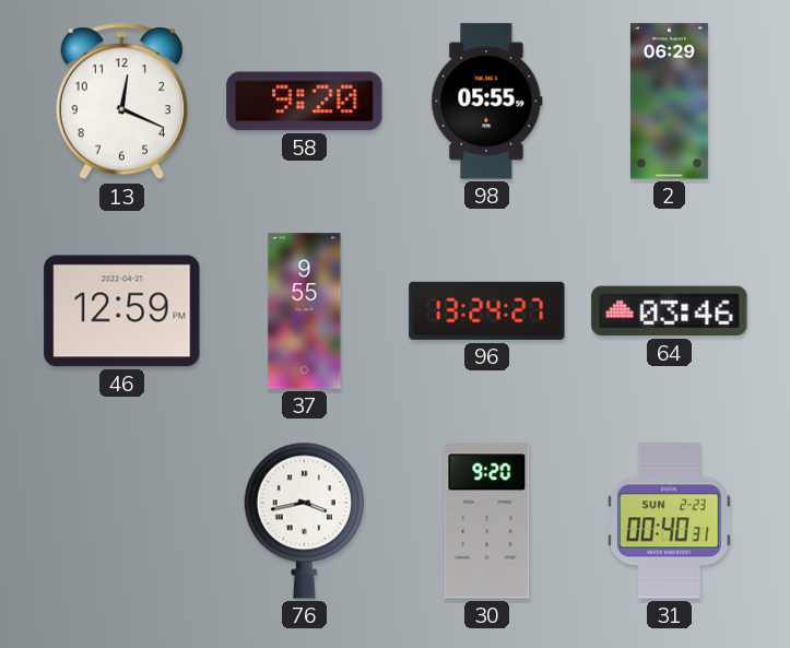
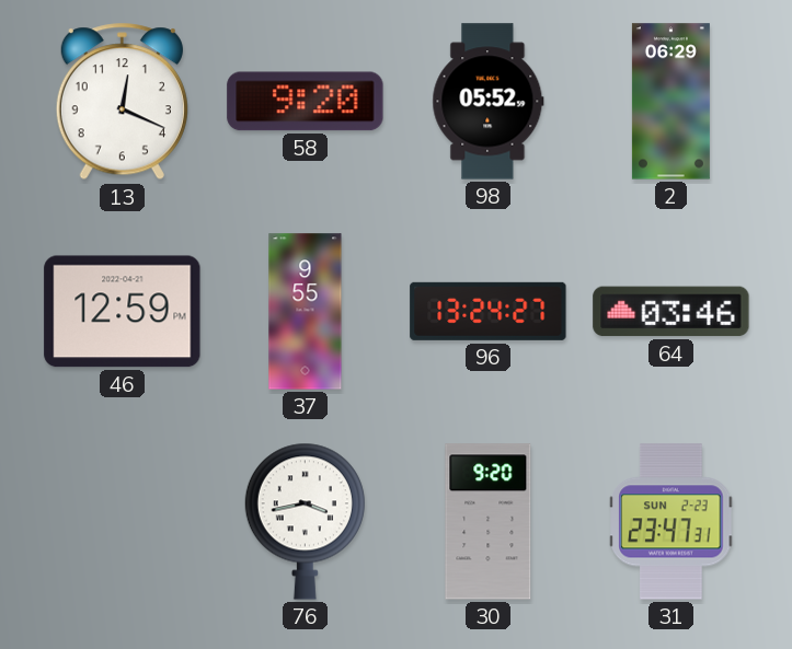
98: 05:55 -> 05:52
31: 00:40 -> 23:47
